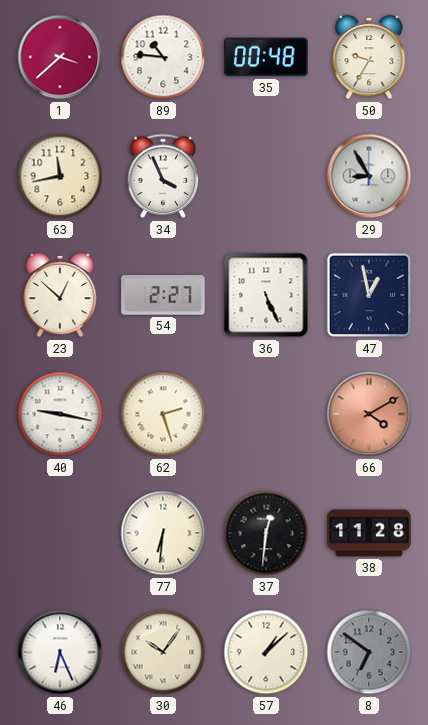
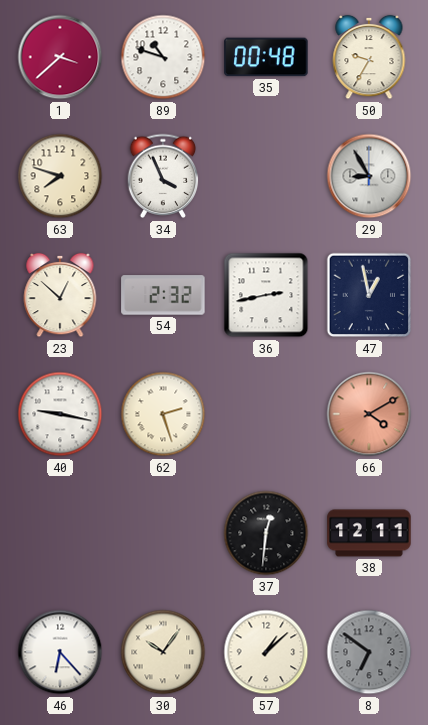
89: 10:46 -> 10:48
63: 11:43 -> 7:48
54: 2:27 -> 2:32
36: 5:26 -> 2:43
77: 6:31 -> none
38: 11:28 -> 12:11
46: 6:26 -> 6:23
